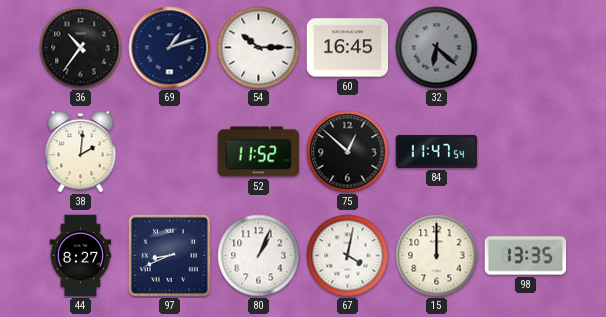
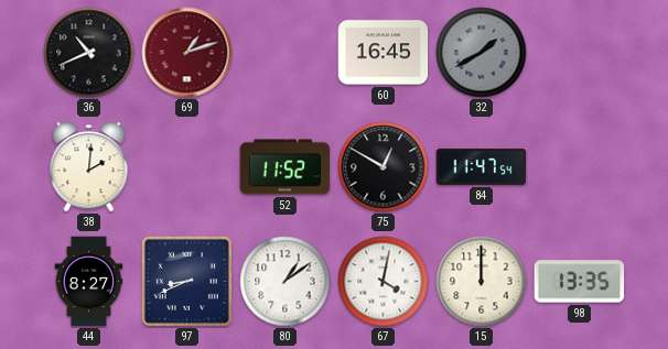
36: 10:36 -> 10:41
69 dial: navy -> burgundy
54: 10:15 -> none
32: 6:22 -> 1:40
75: 12:52 -> 12:50
80: 1:04 -> 1:09
